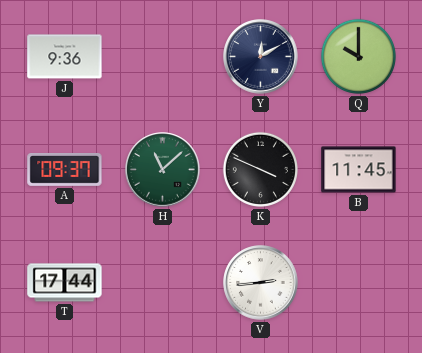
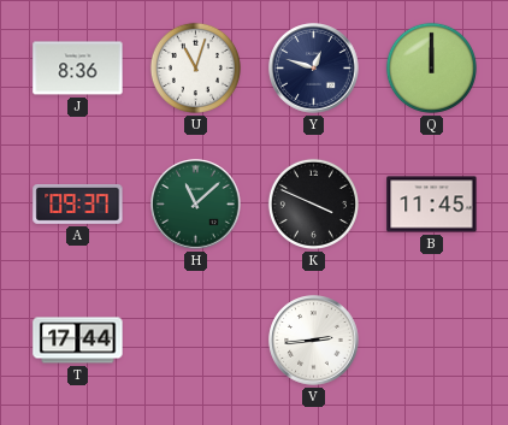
J: 9:36 -> 8:36
U: none -> 11:03
Y: 12:10 -> 12:48
Q: 10:00 -> 12:00
